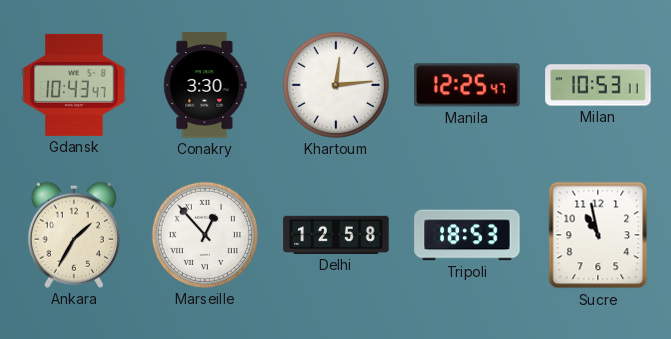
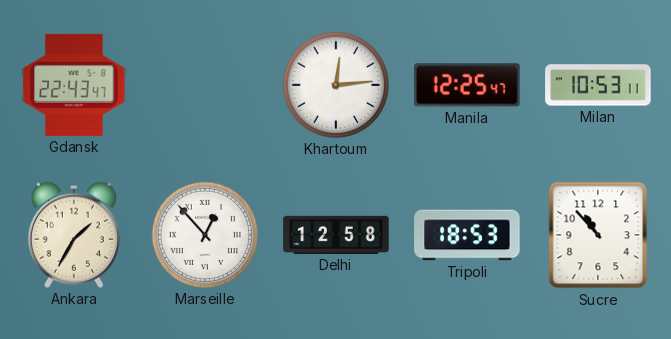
Gdansk: 10:43 -> 22:43
Conakry: 3:30 -> none
Sucre: 10:58 -> 10:53
